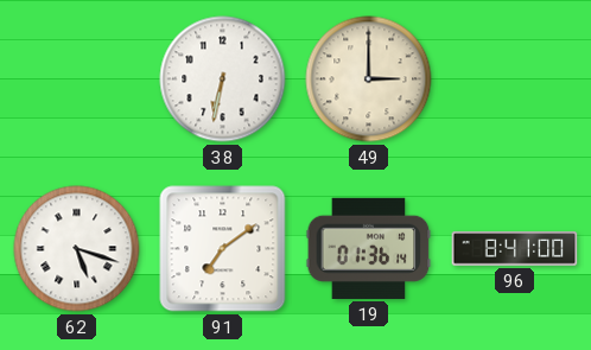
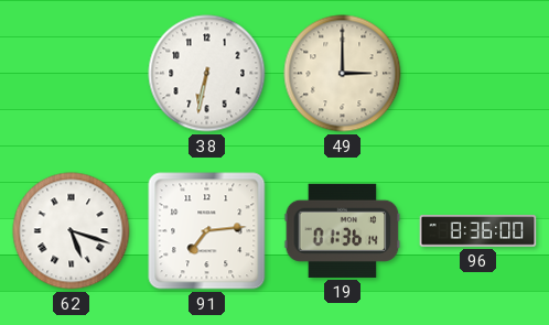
91: 7:09 -> 7:14
96: 8:41 -> 8:36
